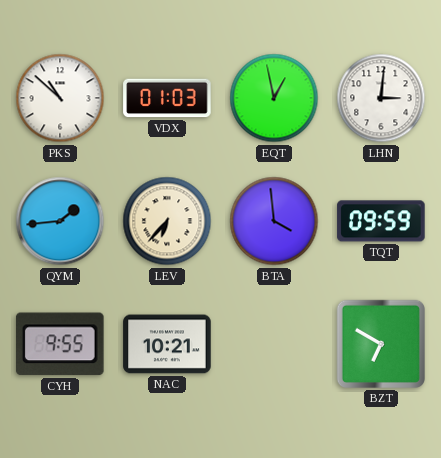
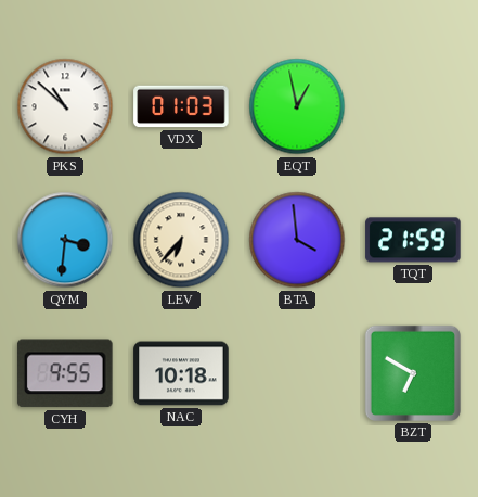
LHN: 3:01 -> none
QYM: 1:44 -> 3:31
TQT: 09:59 -> 21:59
NAC: 10:21 -> 10:18
